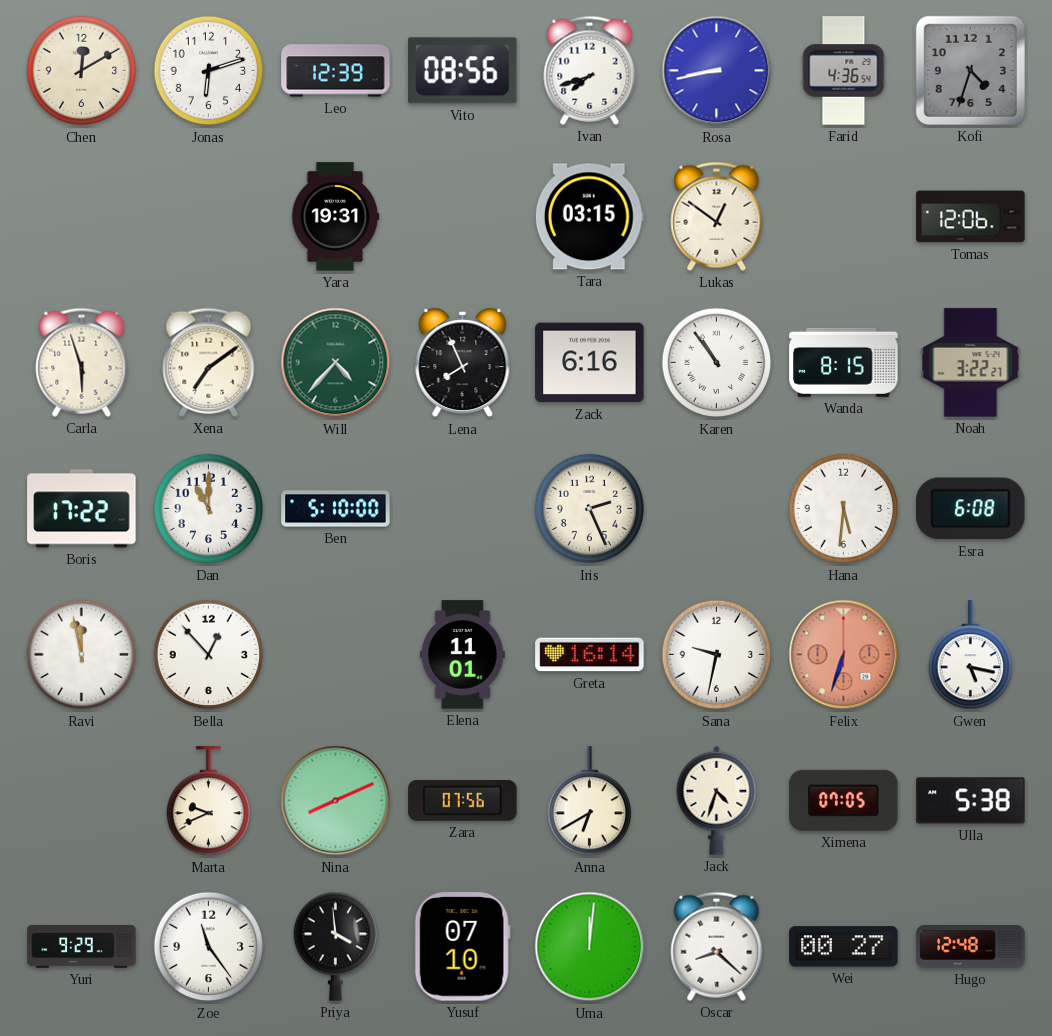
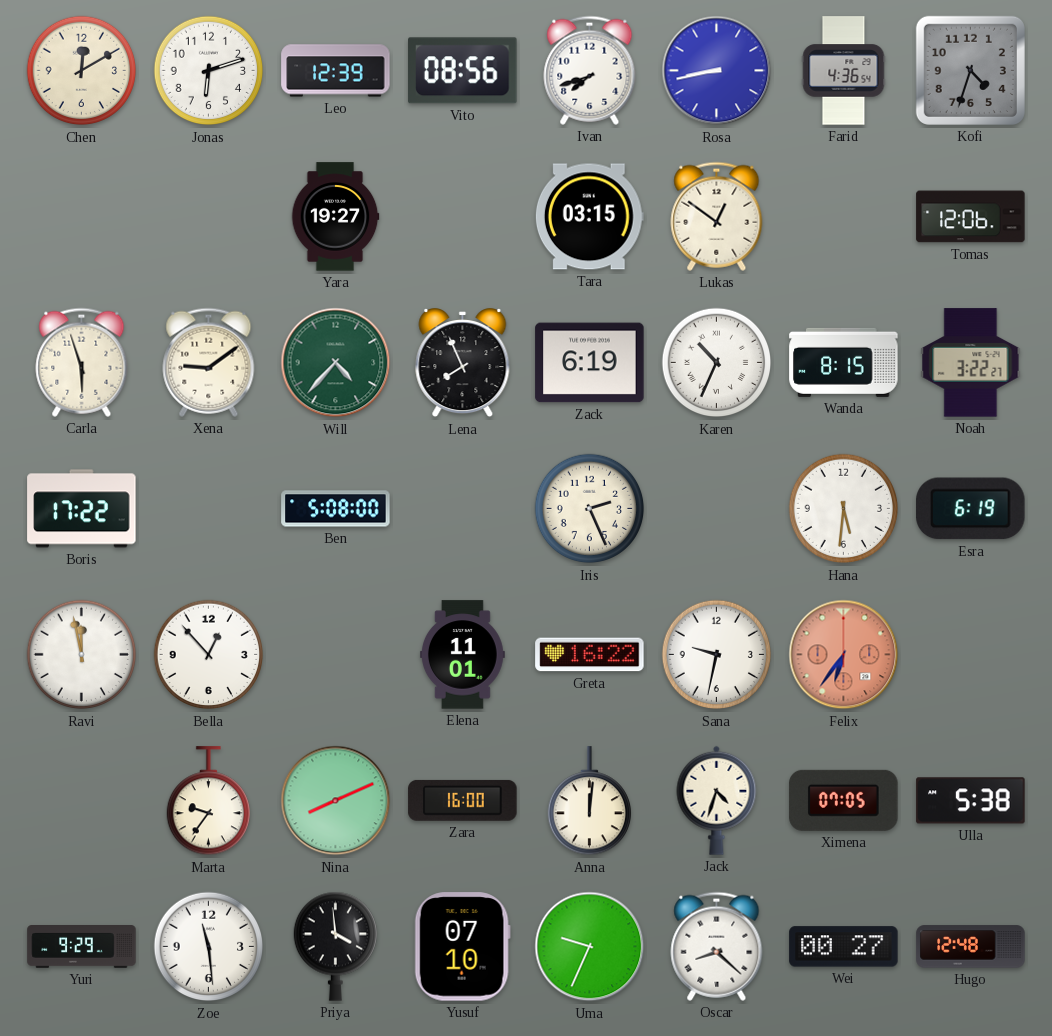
Yara: 19:31 -> 19:27
Xena: 7:09 -> 9:09
Zack: 6:16 -> 6:19
Karen: 10:54 -> 10:34
Dan: 11:00 -> none
Ben: 5:10 -> 5:08
Esra: 6:08 -> 6:19
Greta: 16:14 -> 16:22
Felix: 6:33 -> 6:36
Gwen: 5:17 -> none
Marta: 9:41 -> 9:36
Zara: 07:56 -> 16:00
Anna: 6:40 -> 12:01
Zoe: 11:24 -> 11:29
Uma: 12:01 -> 9:34
